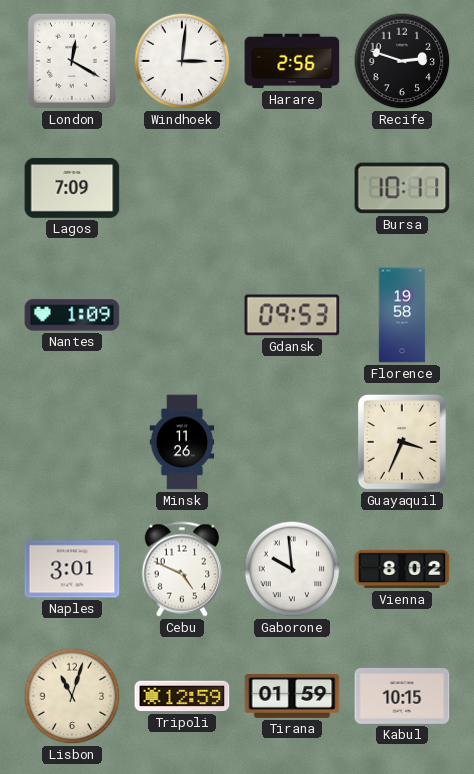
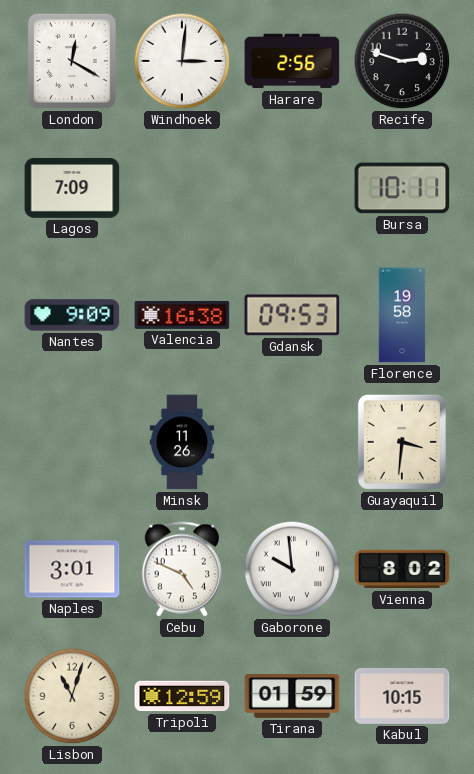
Nantes: 1:09 -> 9:09
Valencia: none -> 16:38
Guayaquil: 3:34 -> 3:31
